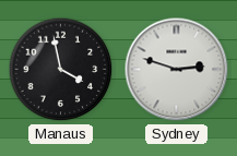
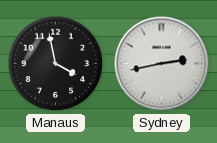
Sydney: 2:48 -> 2:43
